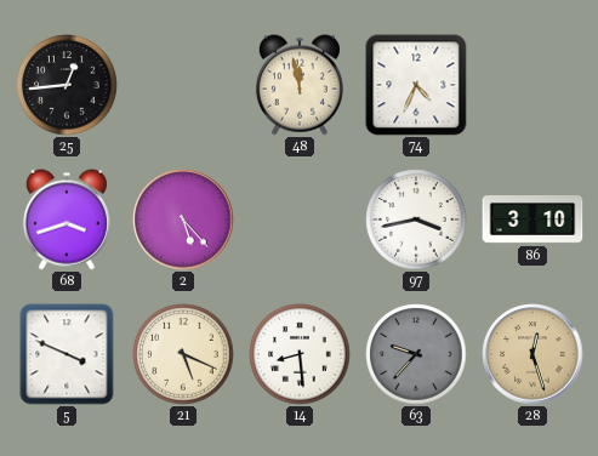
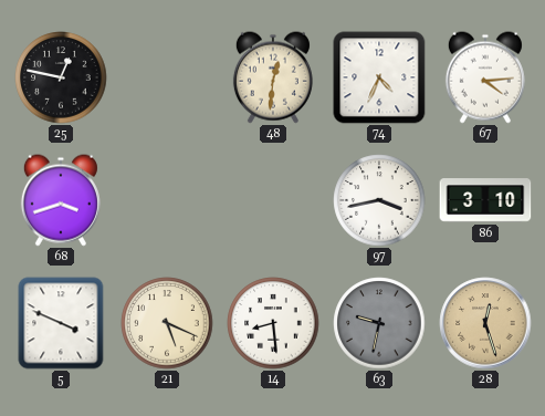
25: 12:44 -> 12:47
48: 11:58 -> 12:31
67: none -> 4:14
2: 5:23 -> none
63: 9:37 -> 9:32
